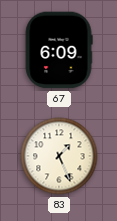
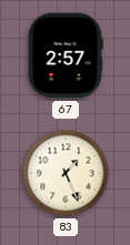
67: 6:09 -> 2:57
